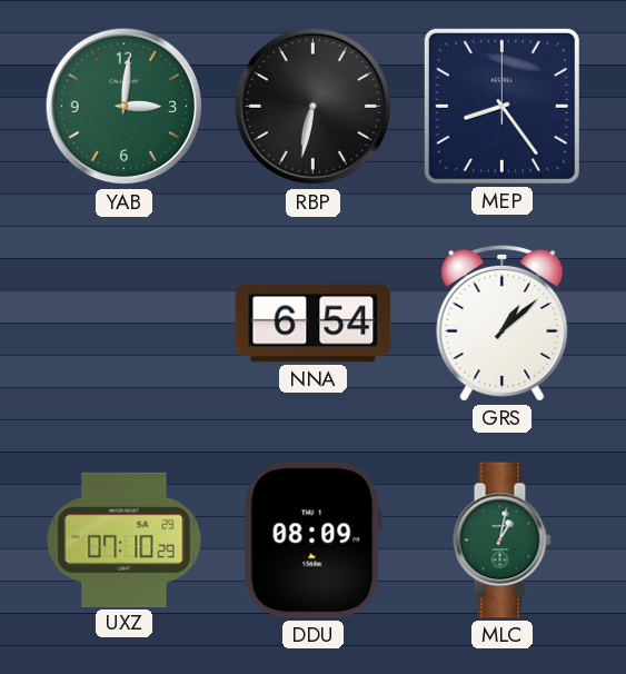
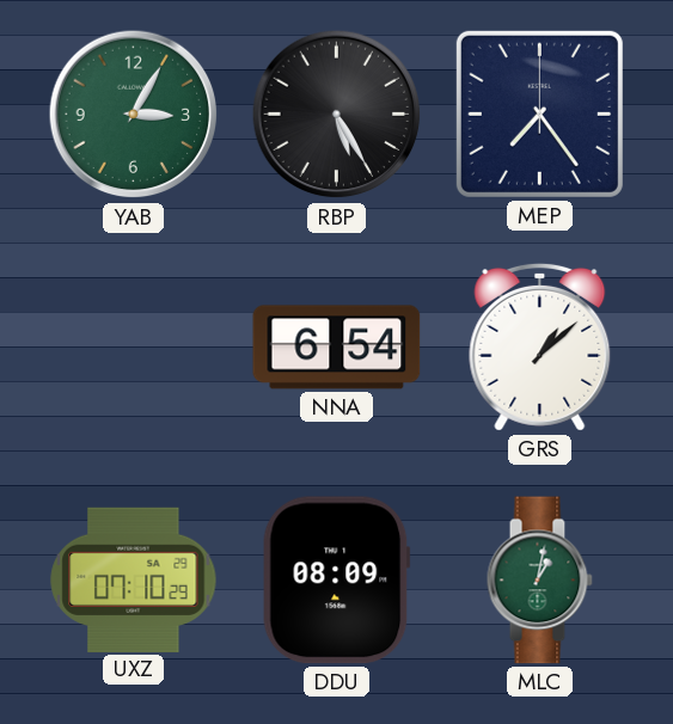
YAB: 3:01 -> 3:05
RBP: 6:32 -> 5:25
MEP: 8:24 -> 7:24
